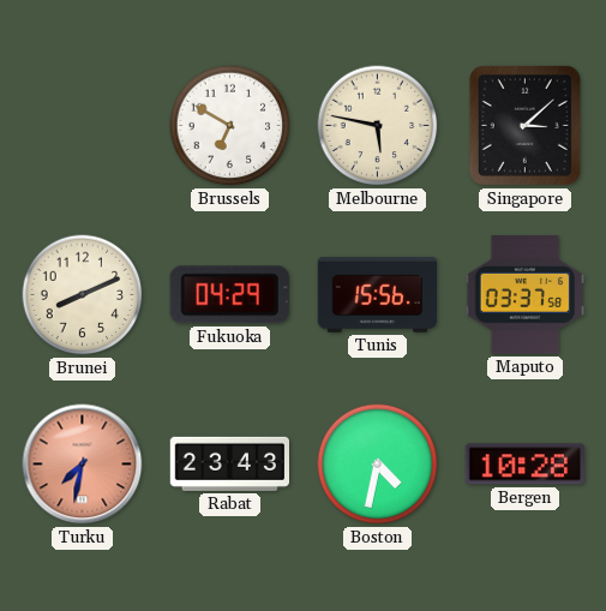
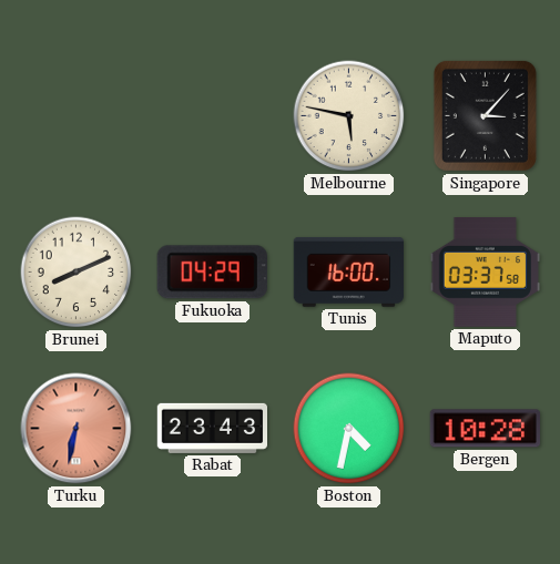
Brussels: 6:50 -> none
Singapore: 3:08 -> 3:07
Tunis: 15:56 -> 16:00
Turku: 7:32 -> 6:32
